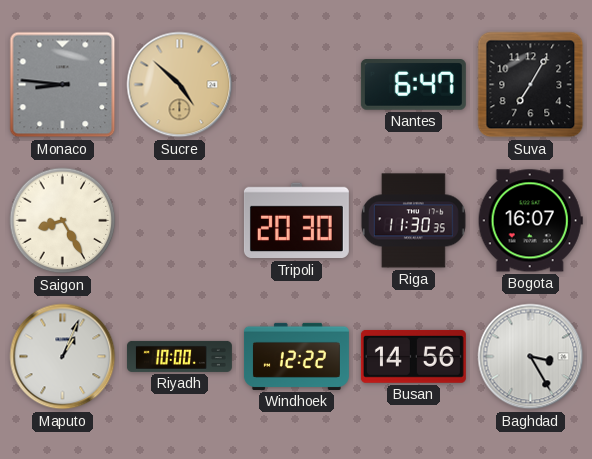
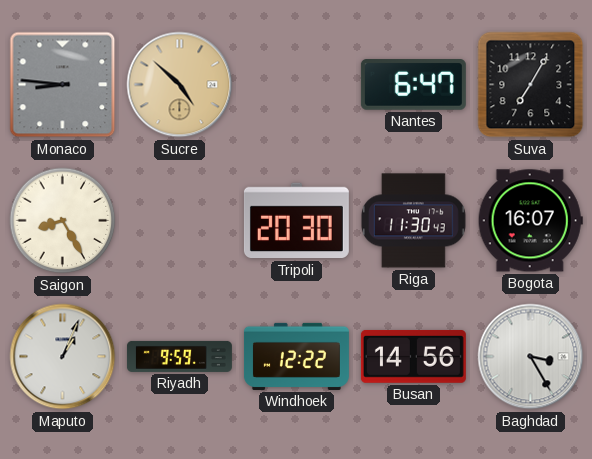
Riga: 11:30:35 -> 11:30:43
Riyadh: 10:00 -> 9:59
